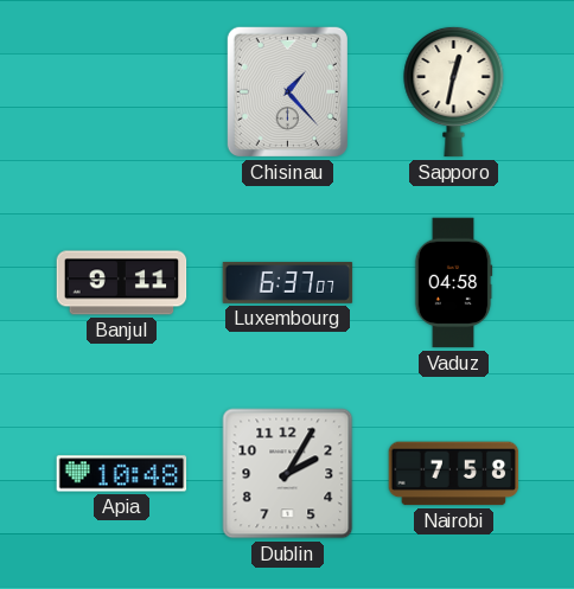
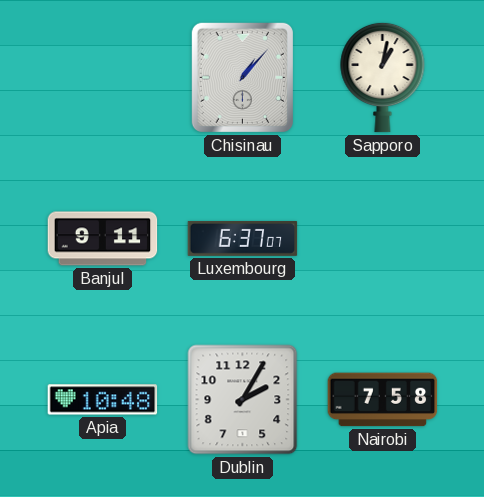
Chisinau: 1:23 -> 1:07
Sapporo: 12:32 -> 1:02
Vaduz: 04:58 -> none
